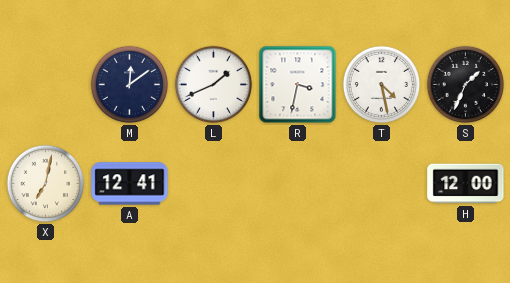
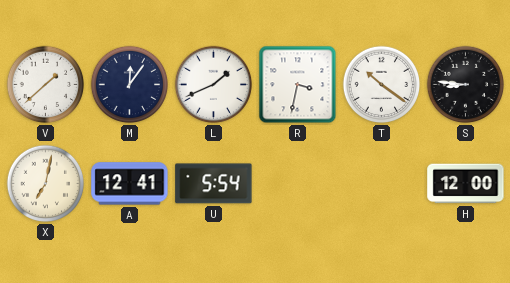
V: none -> 1:38
M: 12:09 -> 12:06
T: 4:28 -> 10:21
S: 1:34 -> 8:46
U: none -> 5:54
